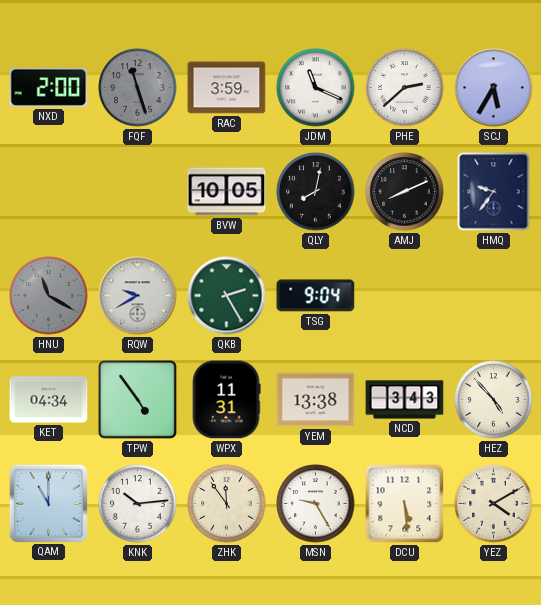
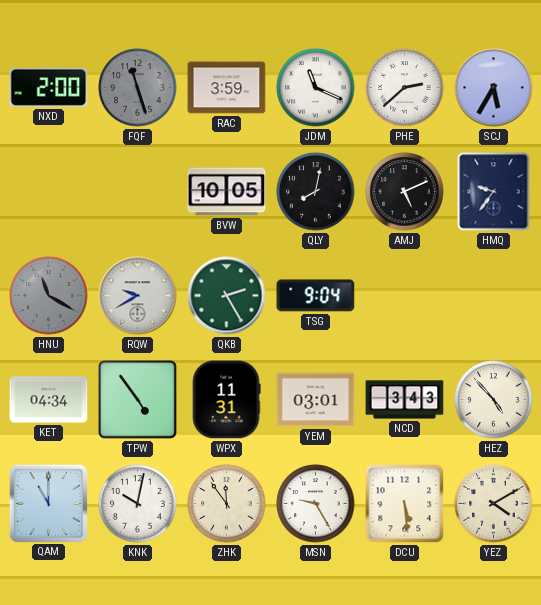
AMJ: 8:11 -> 5:11
YEM: 13:38 -> 03:01
KNK: 10:14 -> 10:02
